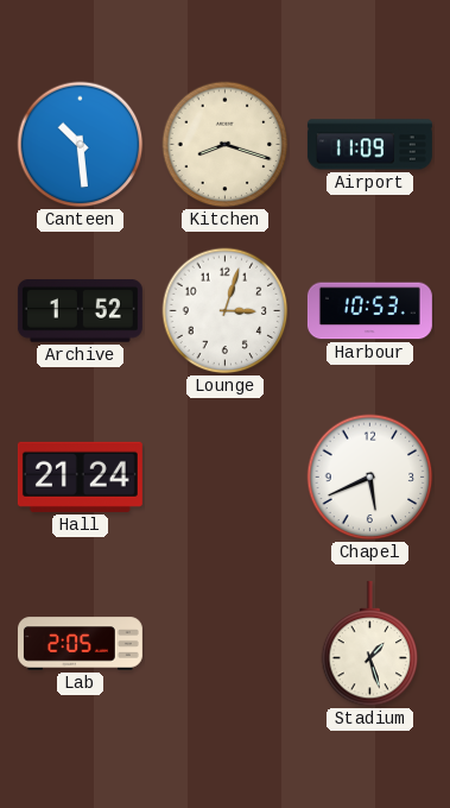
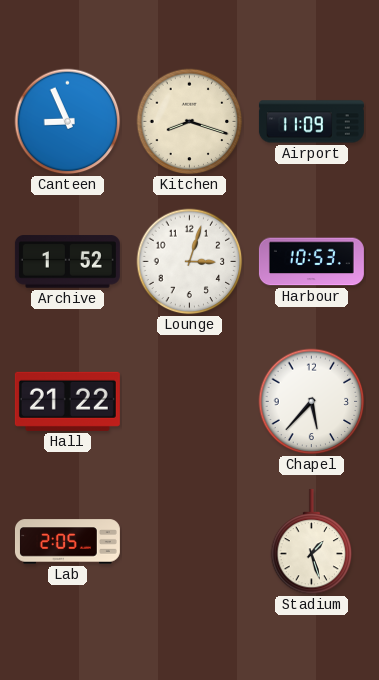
Canteen: 10:29 -> 8:56
Hall: 21:24 -> 21:22
Chapel: 5:41 -> 5:37
